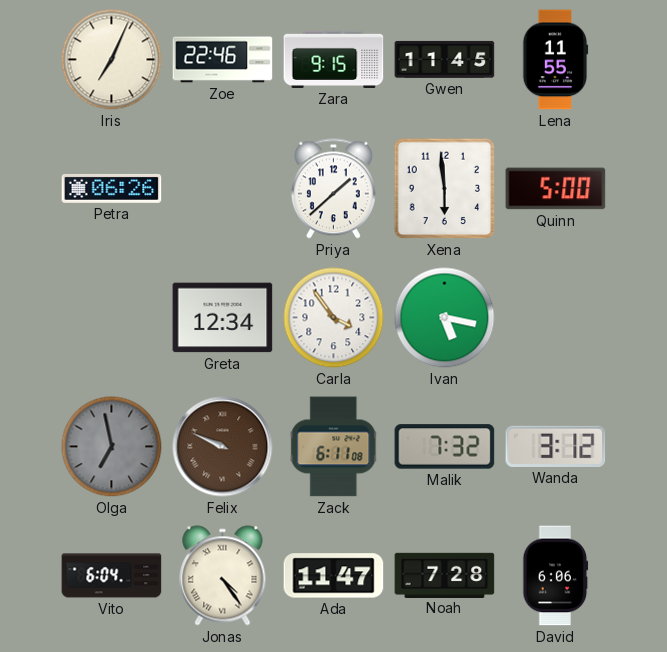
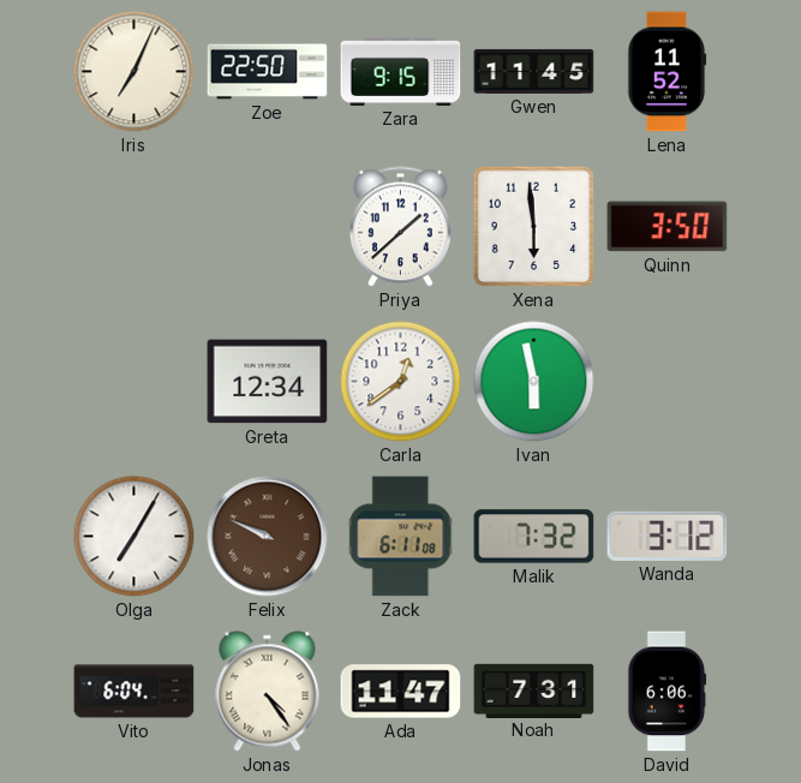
Zoe: 22:46 -> 22:50
Lena: 11:55 -> 11:52
Petra: 06:26 -> none
Quinn: 5:00 -> 3:50
Carla: 3:54 -> 12:39
Ivan: 5:17 -> 5:58
Olga: 6:58 -> 7:05
Olga dial: grey -> white
Noah: 7:28 -> 7:31
